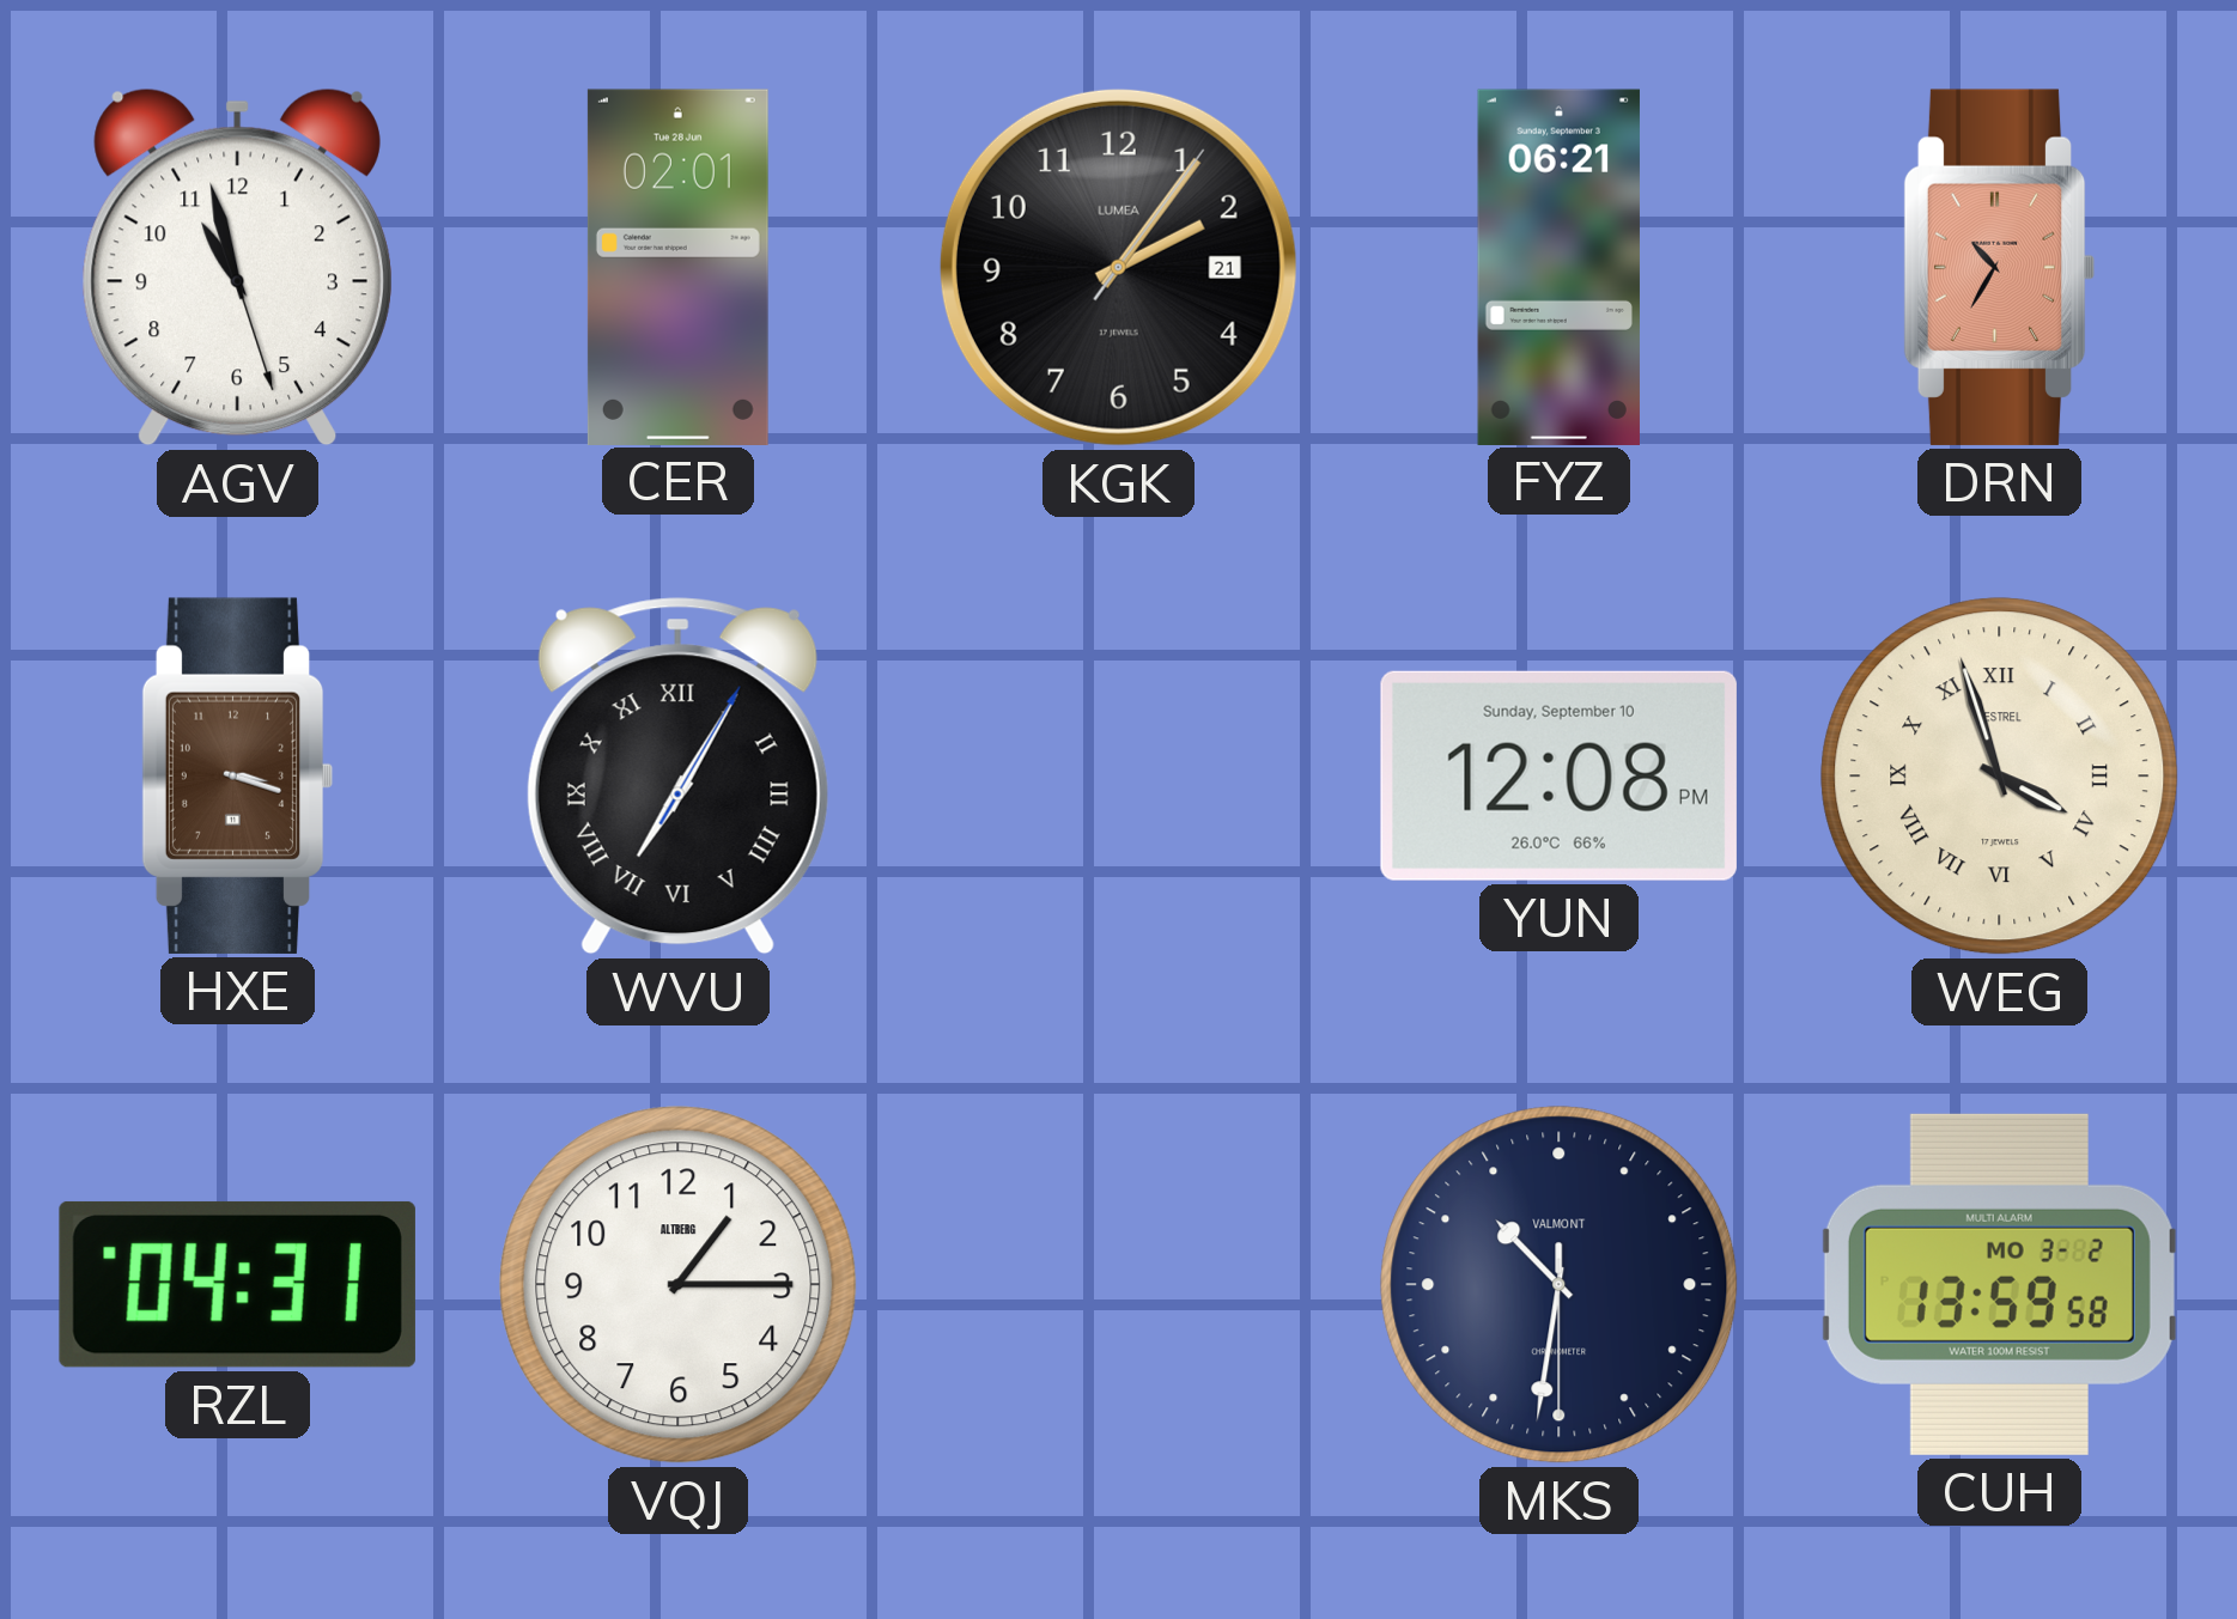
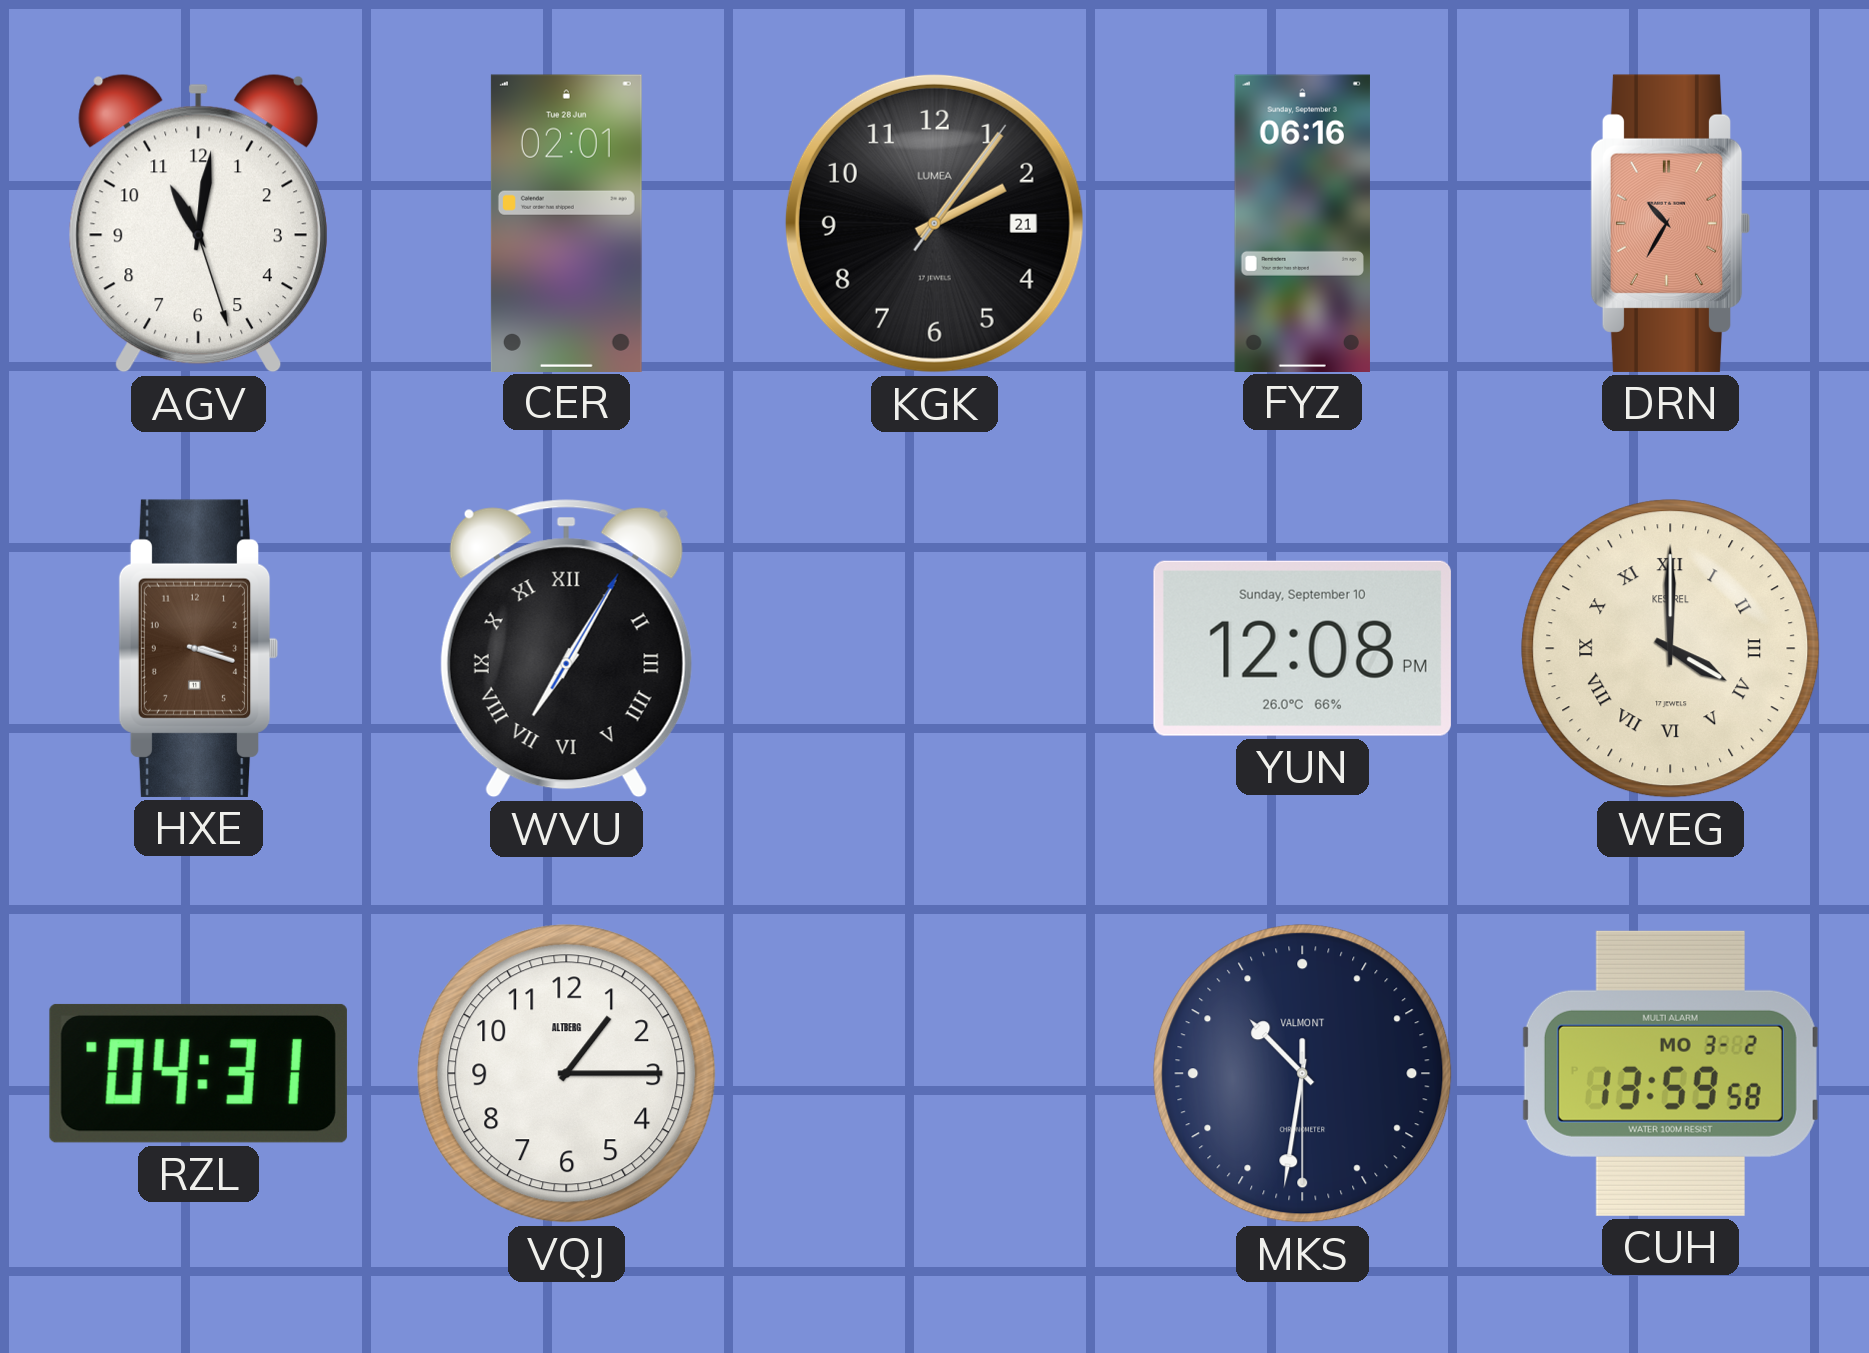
AGV: 10:57 -> 11:01
FYZ: 06:21 -> 06:16
WEG: 3:57 -> 4:00
